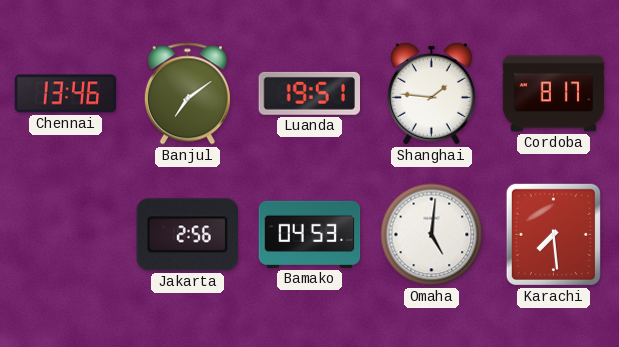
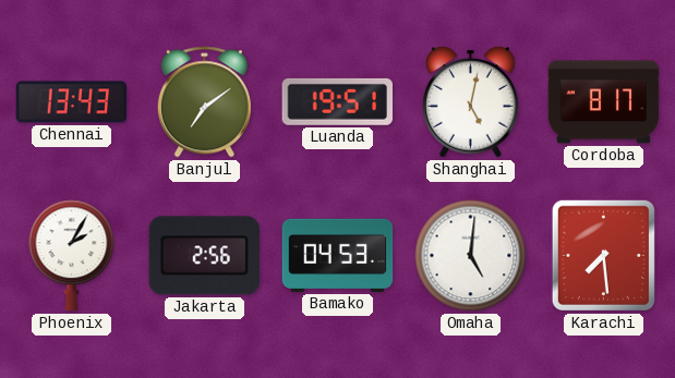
Chennai: 13:46 -> 13:43
Shanghai: 1:46 -> 5:02
Phoenix: none -> 2:05
